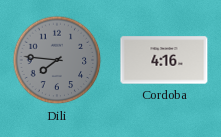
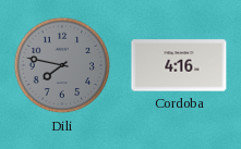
Dili: 7:46 -> 7:47
